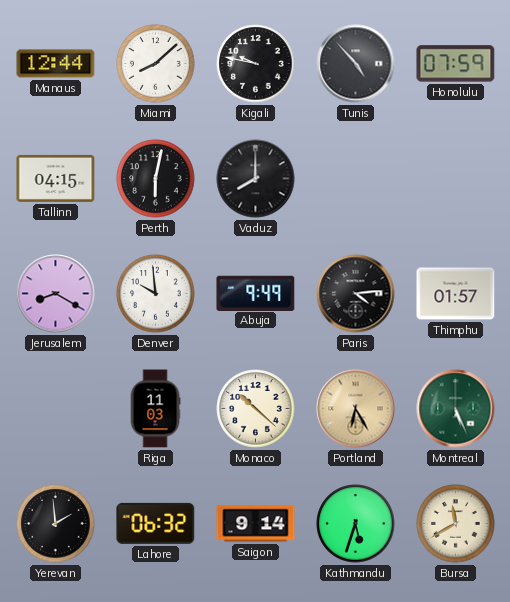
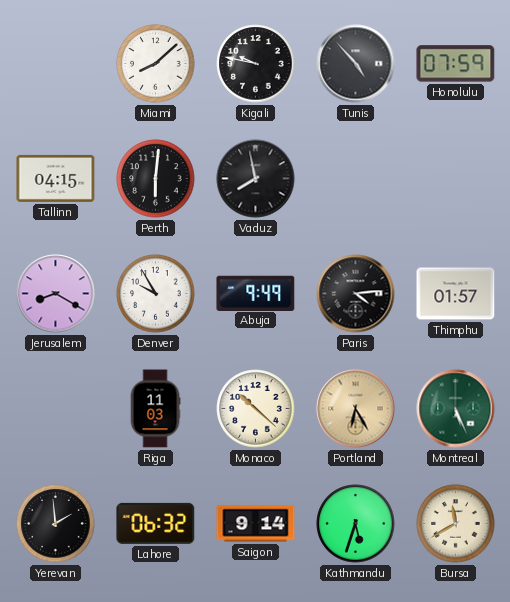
Manaus: 12:44 -> none
Perth: 6:02 -> 6:01
Vaduz: 8:00 -> 7:58
Denver: 9:59 -> 9:55
